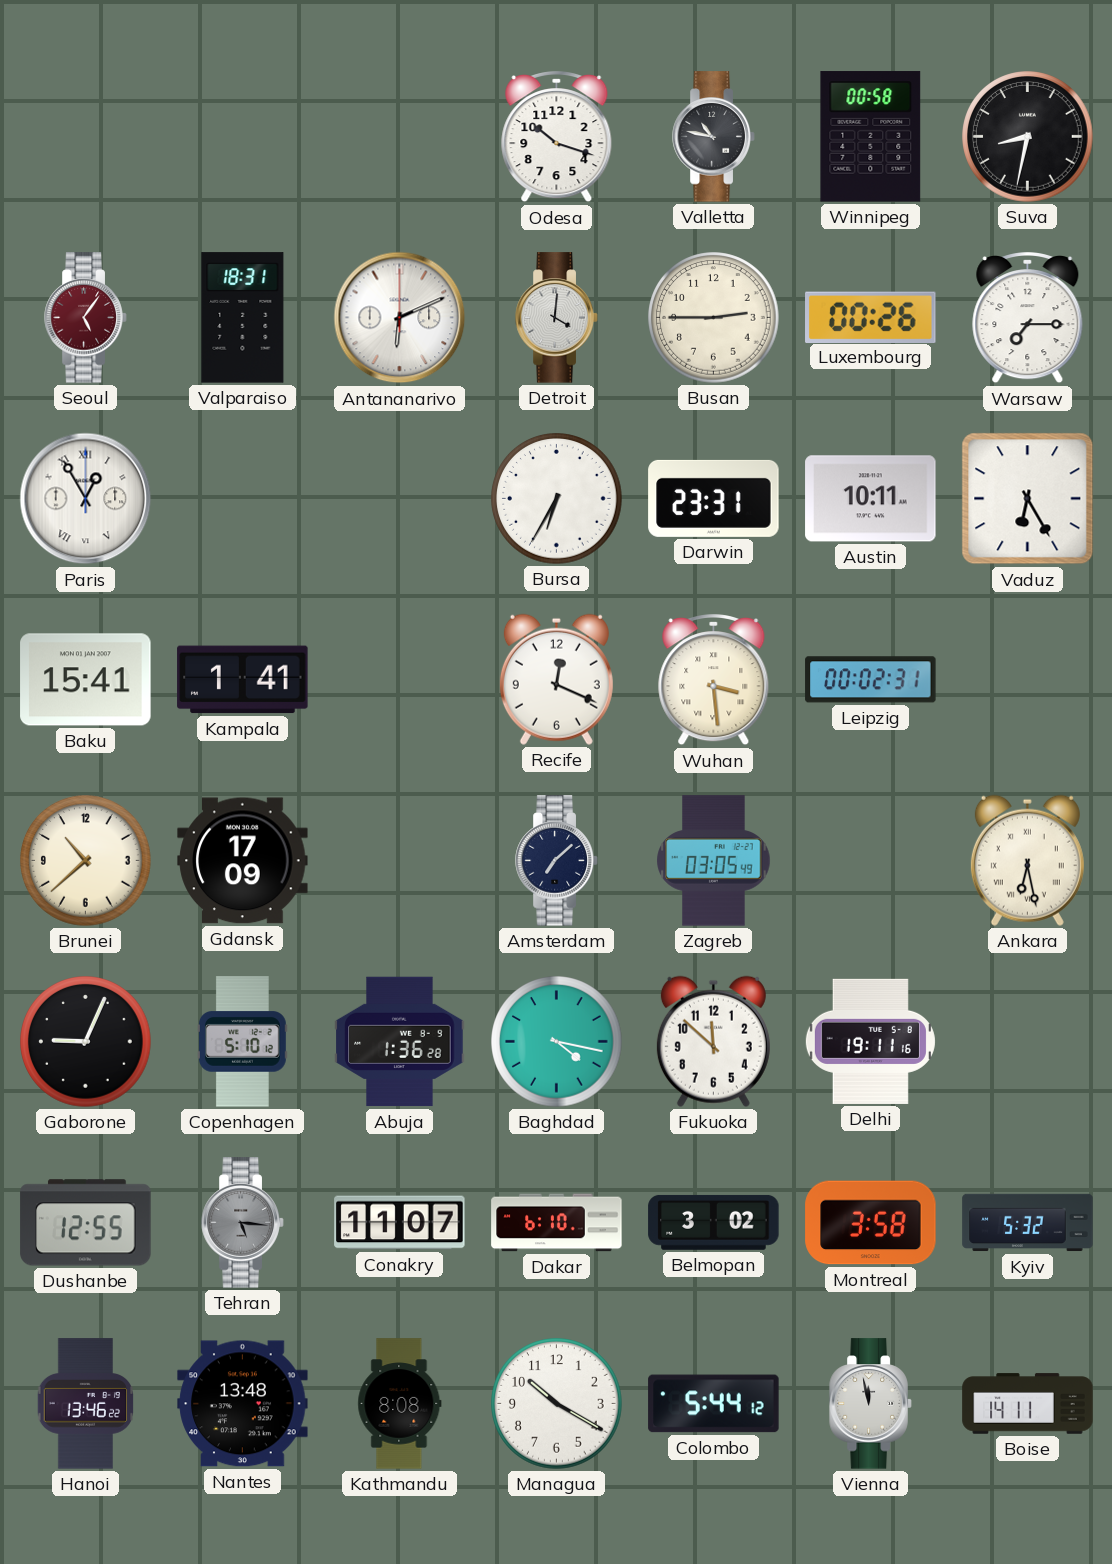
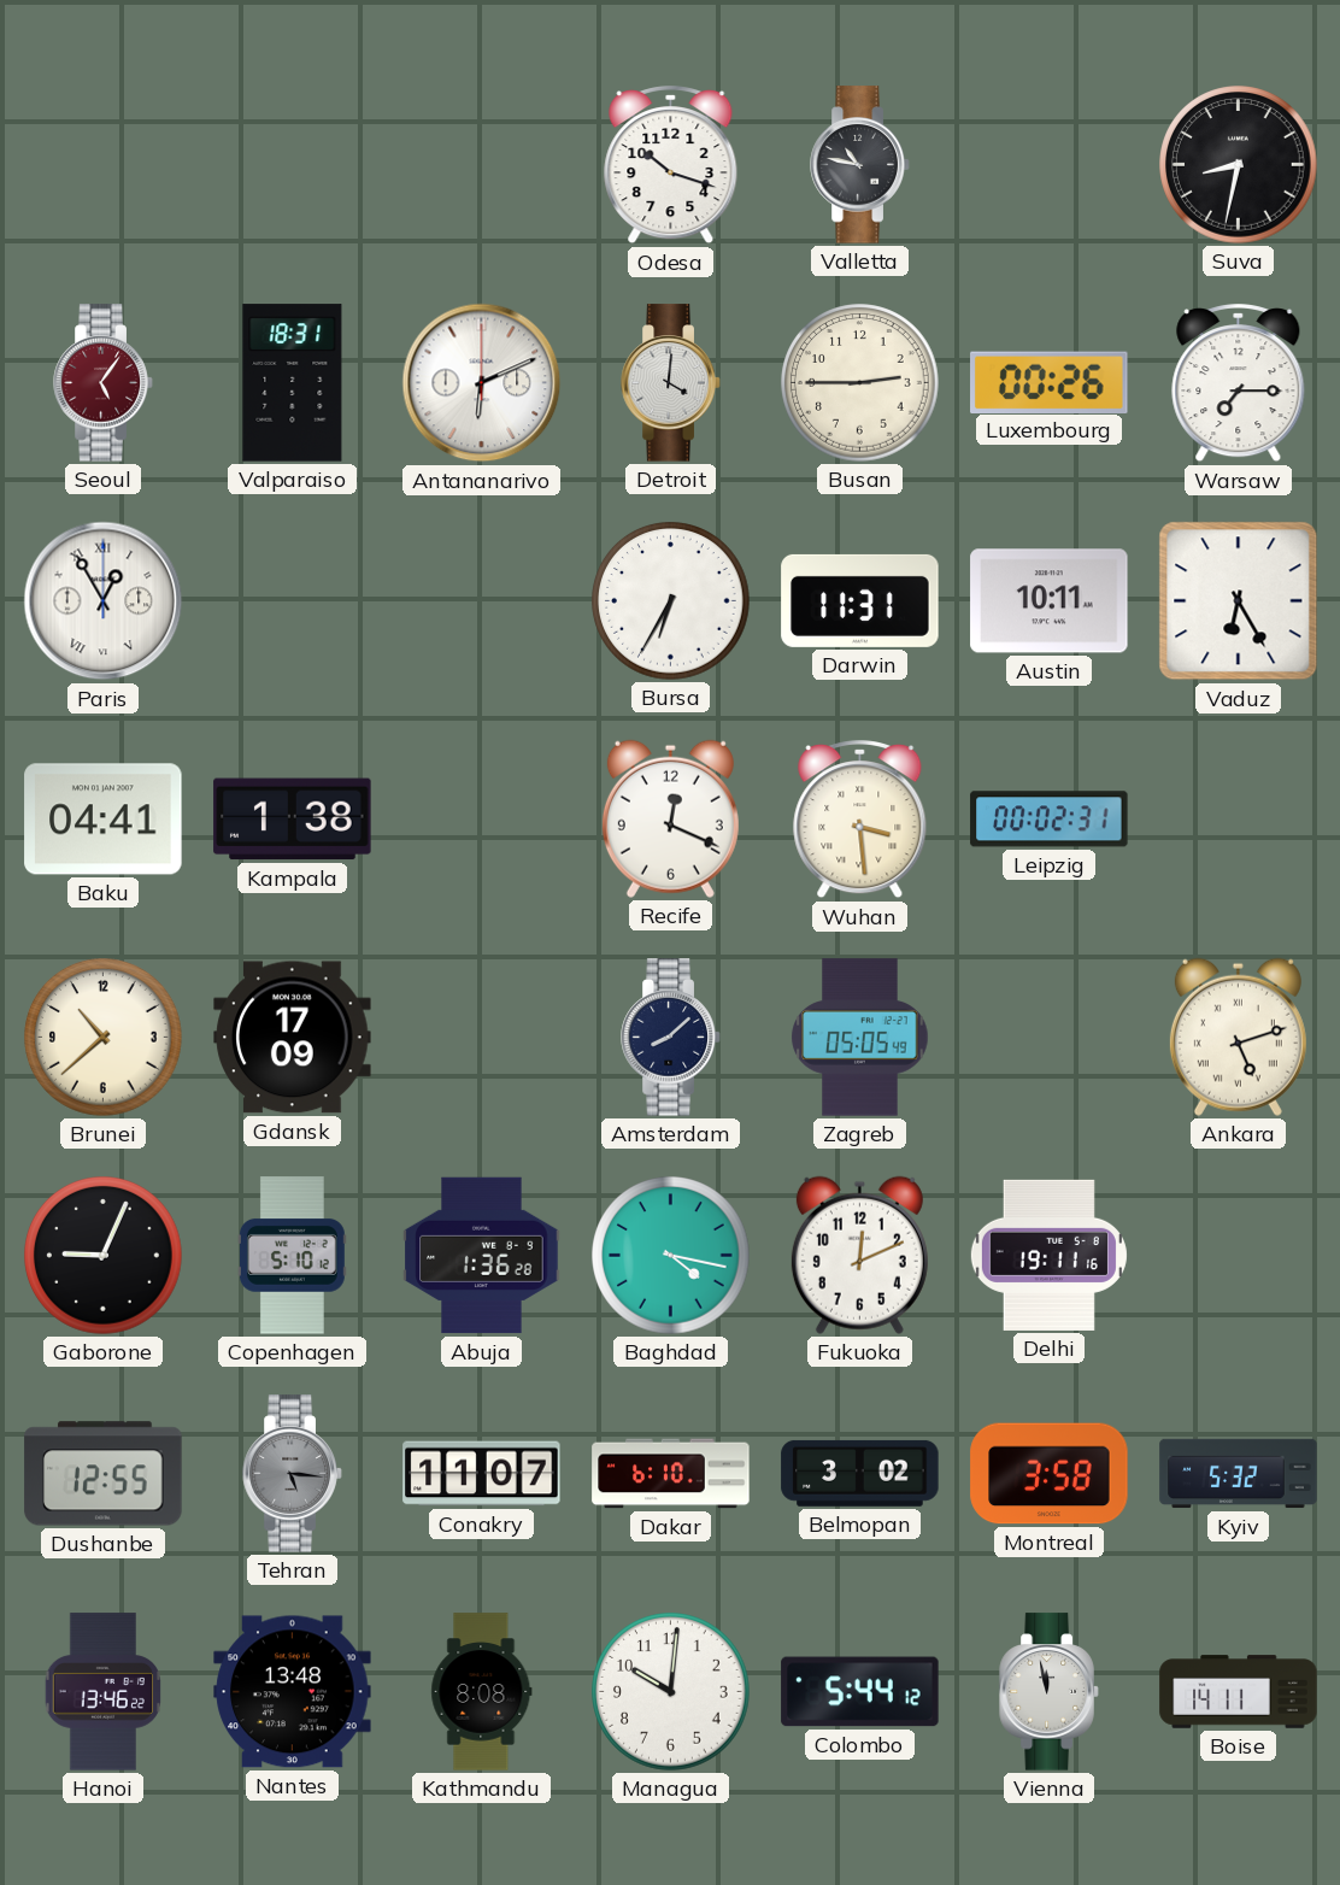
Winnipeg: 00:58 -> none
Darwin: 23:31 -> 11:31
Baku: 15:41 -> 04:41
Kampala: 1:41 -> 1:38
Amsterdam: 7:08 -> 8:08
Zagreb: 03:05 -> 05:05
Ankara: 6:28 -> 5:12
Fukuoka: 11:52 -> 12:11
Managua: 10:20 -> 10:01
